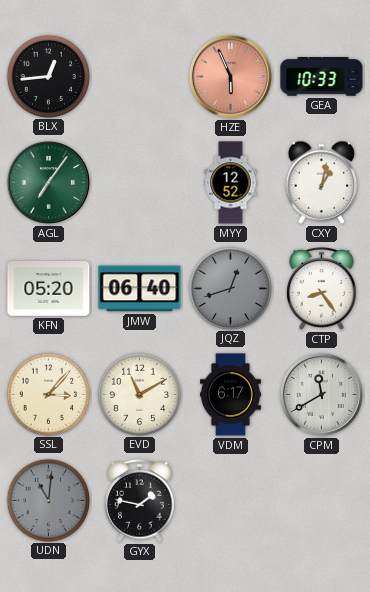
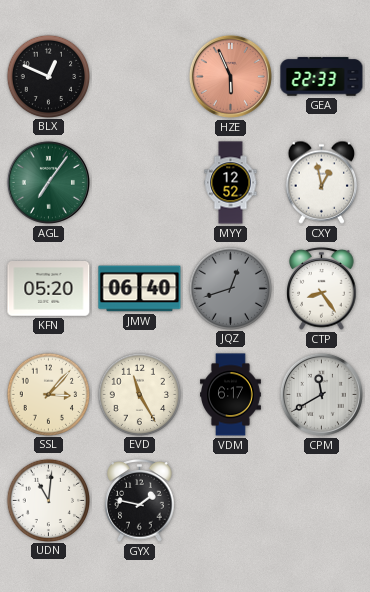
BLX: 12:44 -> 12:49
GEA: 10:33 -> 22:33
CXY: 1:02 -> 12:58
EVD: 11:10 -> 11:25
UDN dial: grey -> white
